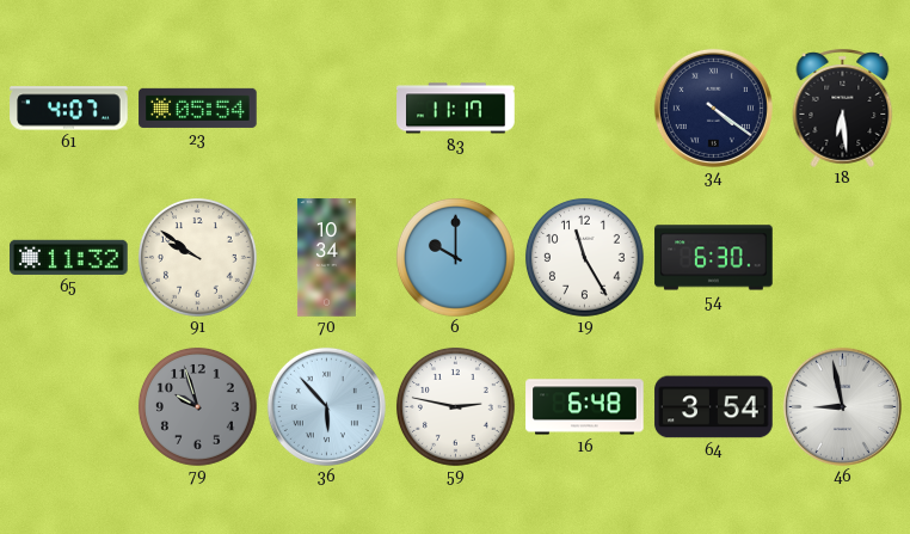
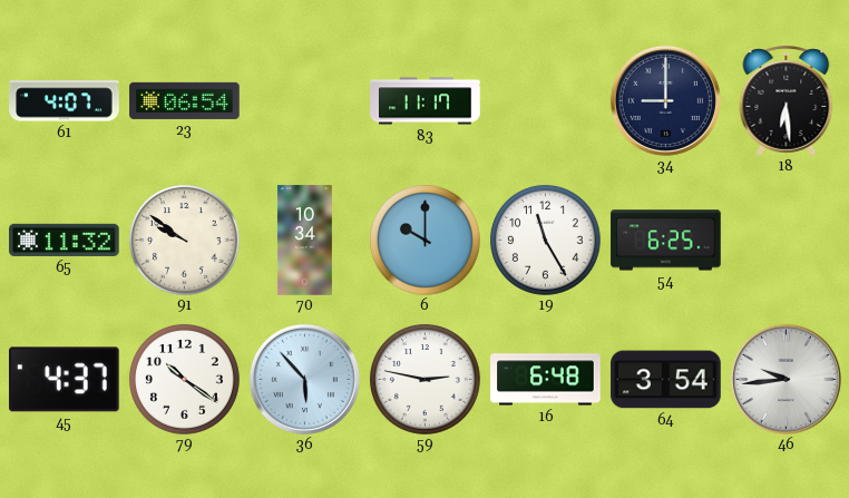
23: 05:54 -> 06:54
34: 4:21 -> 9:00
54: 6:30 -> 6:25
45: none -> 4:37
79: 9:57 -> 10:21
79 dial: grey -> white
46: 8:58 -> 9:44
